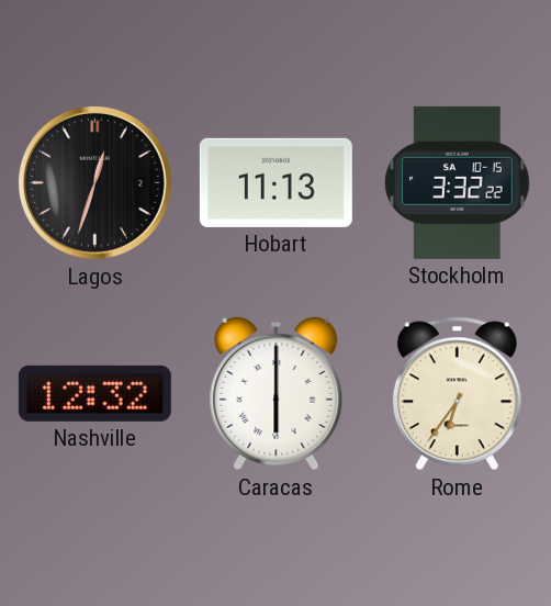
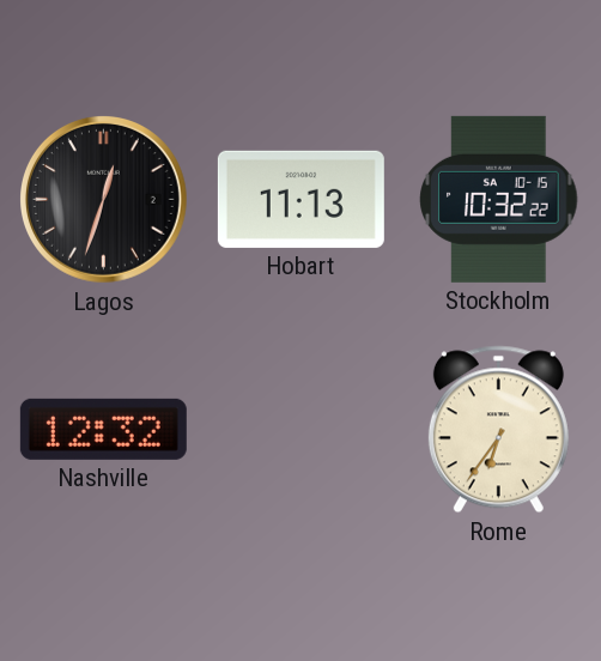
Stockholm: 3:32 -> 10:32
Caracas: 6:00 -> none
